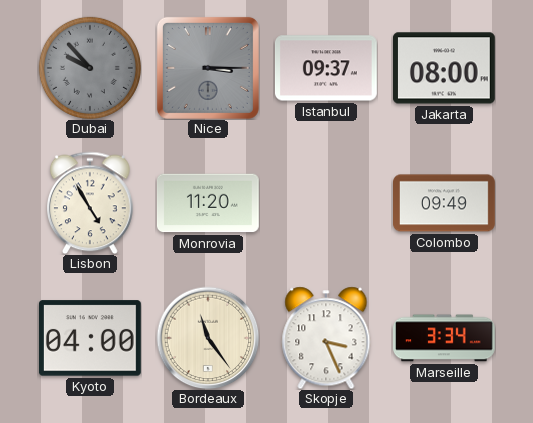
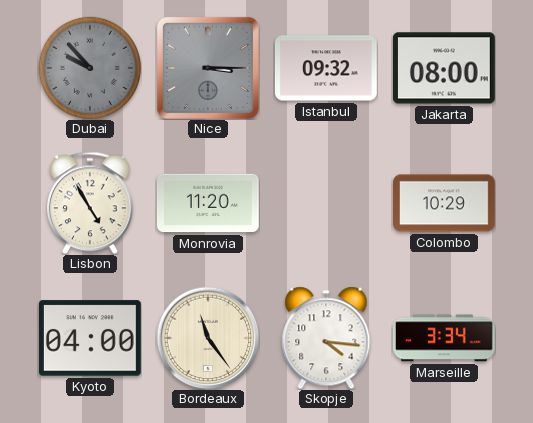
Istanbul: 09:37 -> 09:32
Colombo: 09:49 -> 10:29
Skopje: 3:26 -> 4:16
